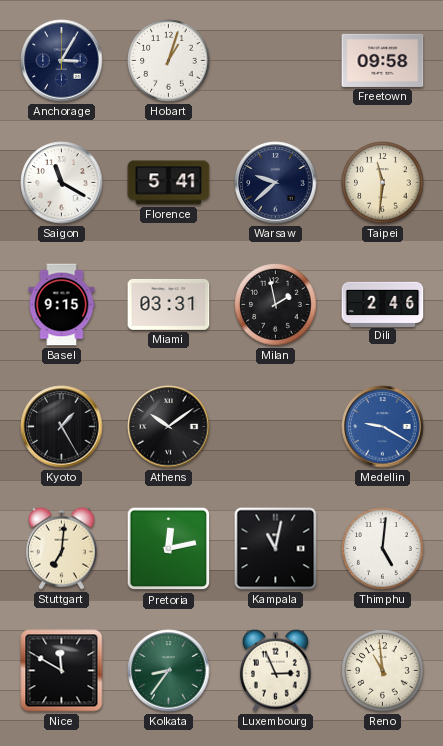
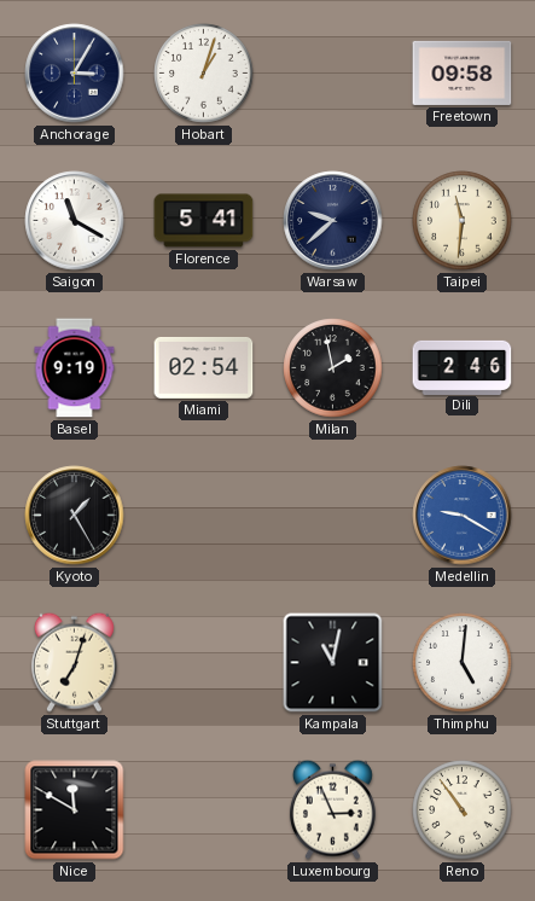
Basel: 9:15 -> 9:19
Miami: 03:31 -> 02:54
Athens: 10:09 -> none
Stuttgart: 7:01 -> 7:03
Pretoria: 12:13 -> none
Kolkata: 8:36 -> none
Reno: 10:59 -> 10:54
